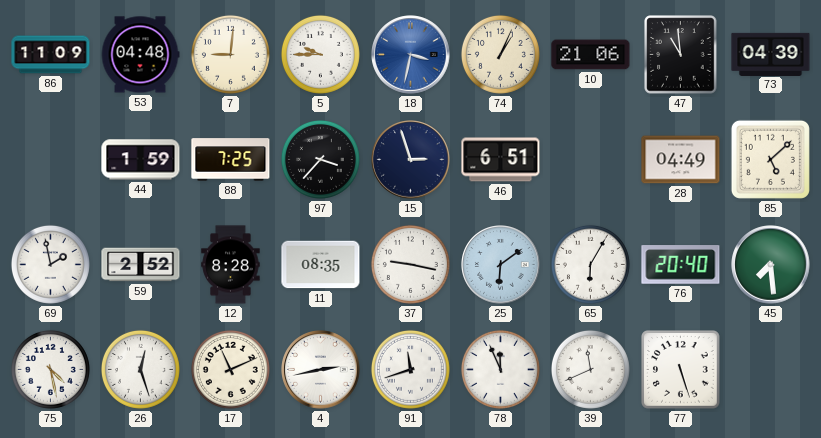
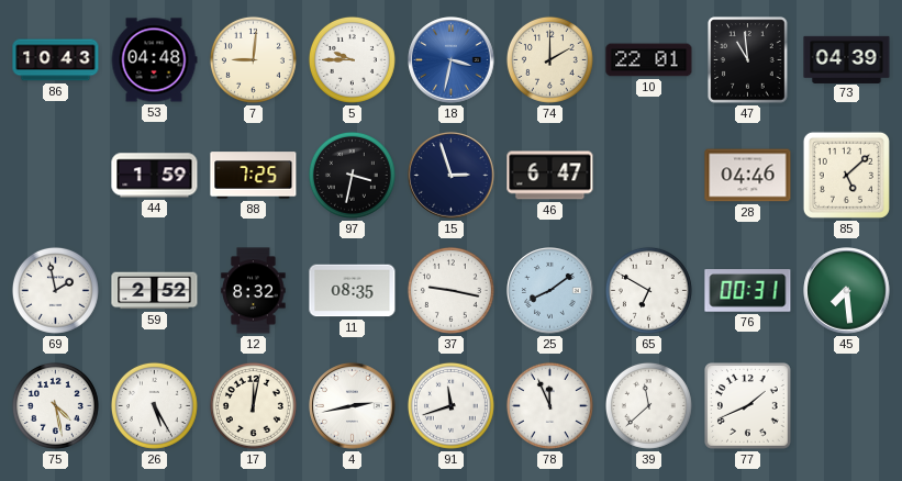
86: 11:09 -> 10:43
74: 1:04 -> 2:00
10: 21:06 -> 22:01
97: 3:37 -> 3:32
46: 6:51 -> 6:47
28: 04:49 -> 04:46
12: 8:28 -> 8:32
25: 6:09 -> 8:09
65: 6:05 -> 6:50
76: 20:40 -> 00:31
26: 12:27 -> 5:25
17: 11:11 -> 12:02
39: 11:41 -> 11:38
77: 5:27 -> 1:41
